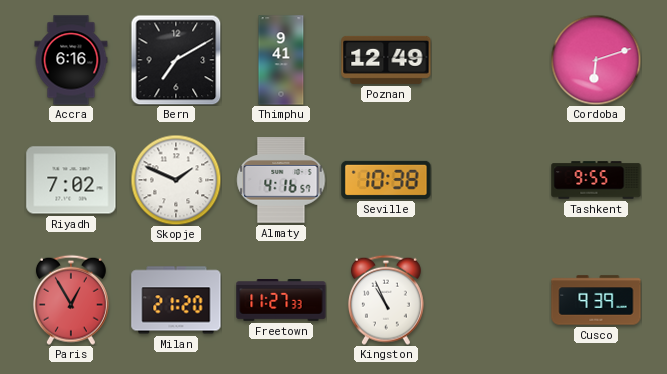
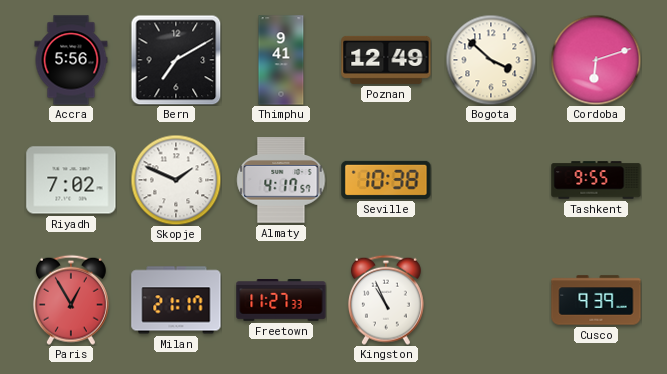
Accra: 6:16 -> 5:56
Bogota: none -> 3:52
Almaty: 4:16 -> 4:17
Milan: 21:20 -> 21:17
